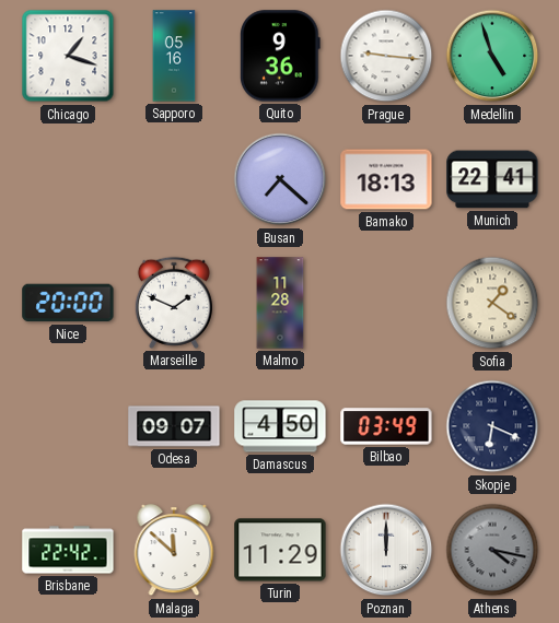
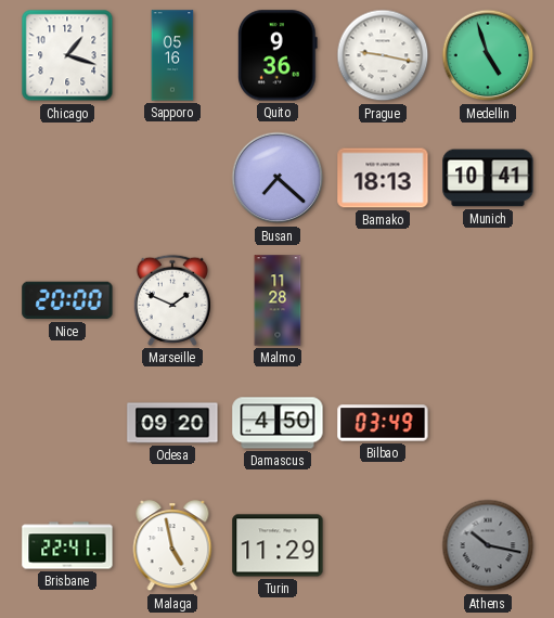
Prague: 9:16 -> 9:17
Munich: 22:41 -> 10:41
Sofia: 1:21 -> none
Odesa: 09:07 -> 09:20
Skopje: 6:19 -> none
Brisbane: 22:42 -> 22:41
Malaga: 11:52 -> 4:58
Poznan: 12:00 -> none
Athens: 4:17 -> 10:17
